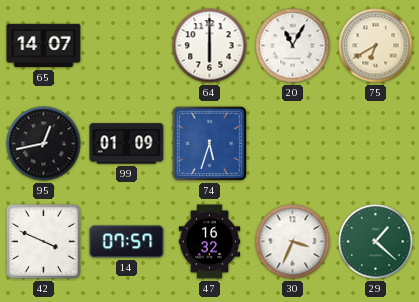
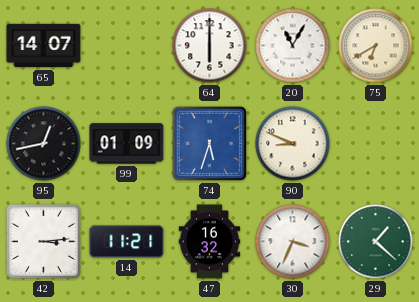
90: none -> 8:49
42: 3:49 -> 3:14
14: 07:57 -> 11:21
